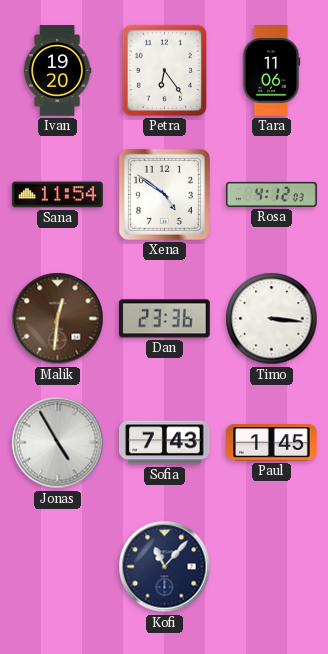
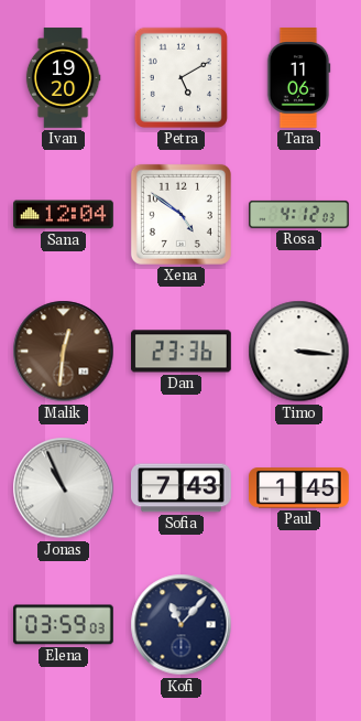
Petra: 6:24 -> 5:10
Sana: 11:54 -> 12:04
Jonas: 4:55 -> 10:56
Elena: none -> 03:59
